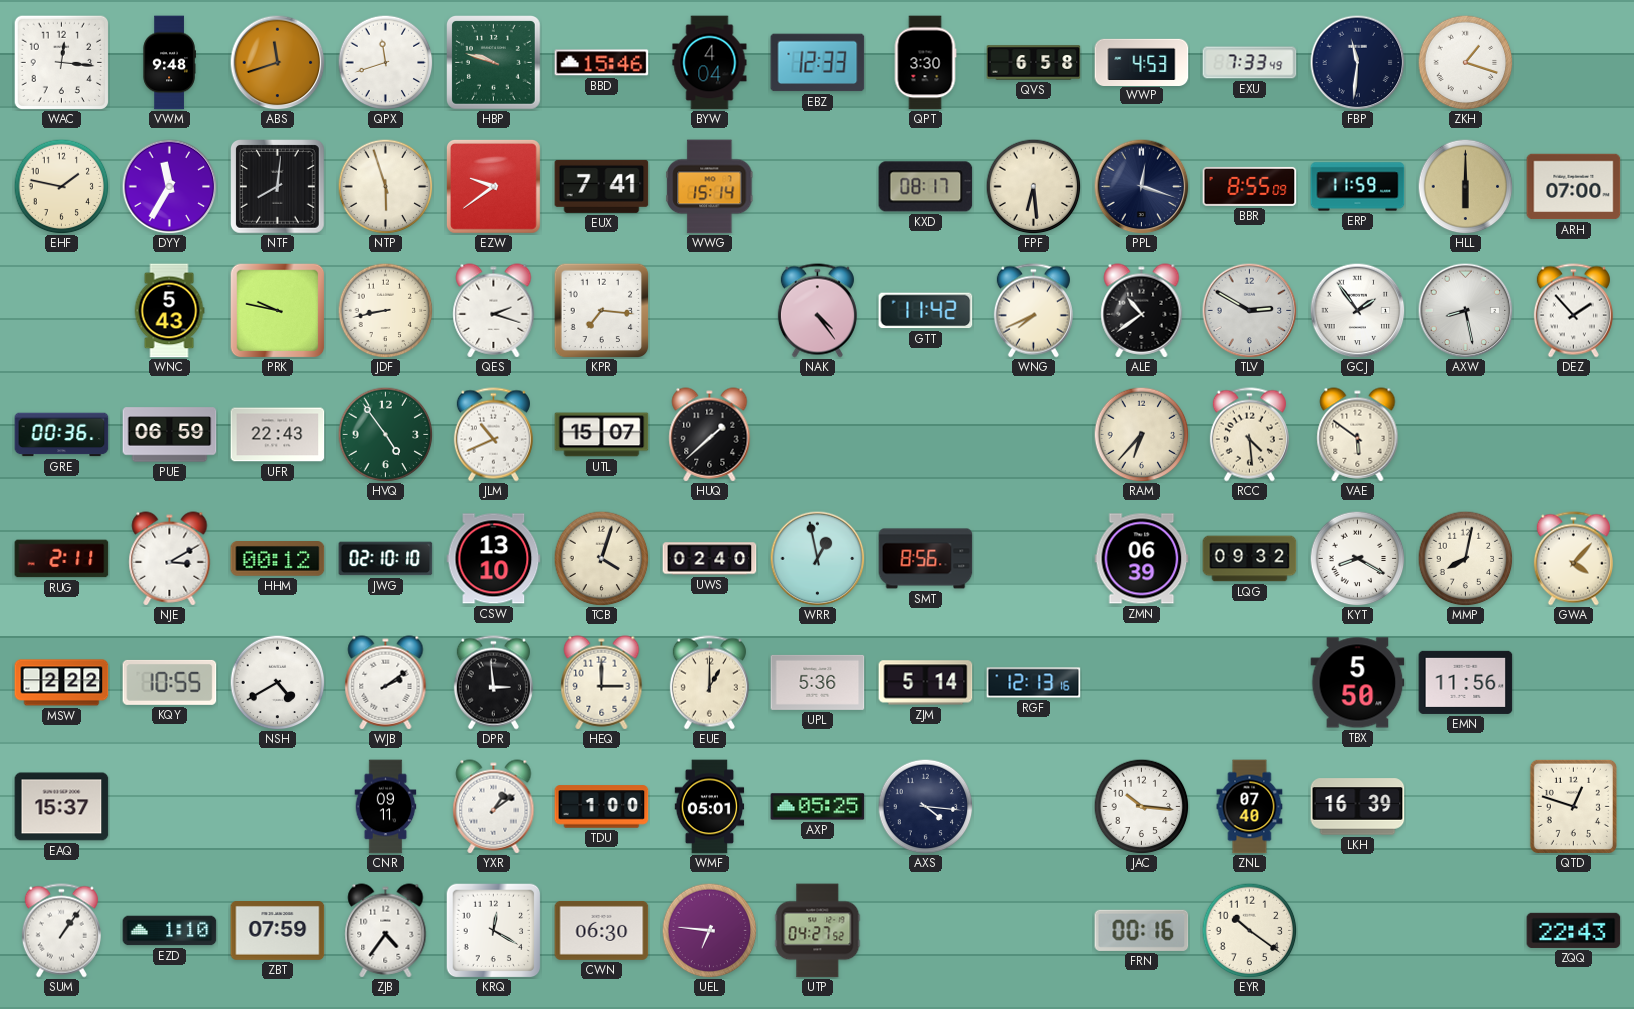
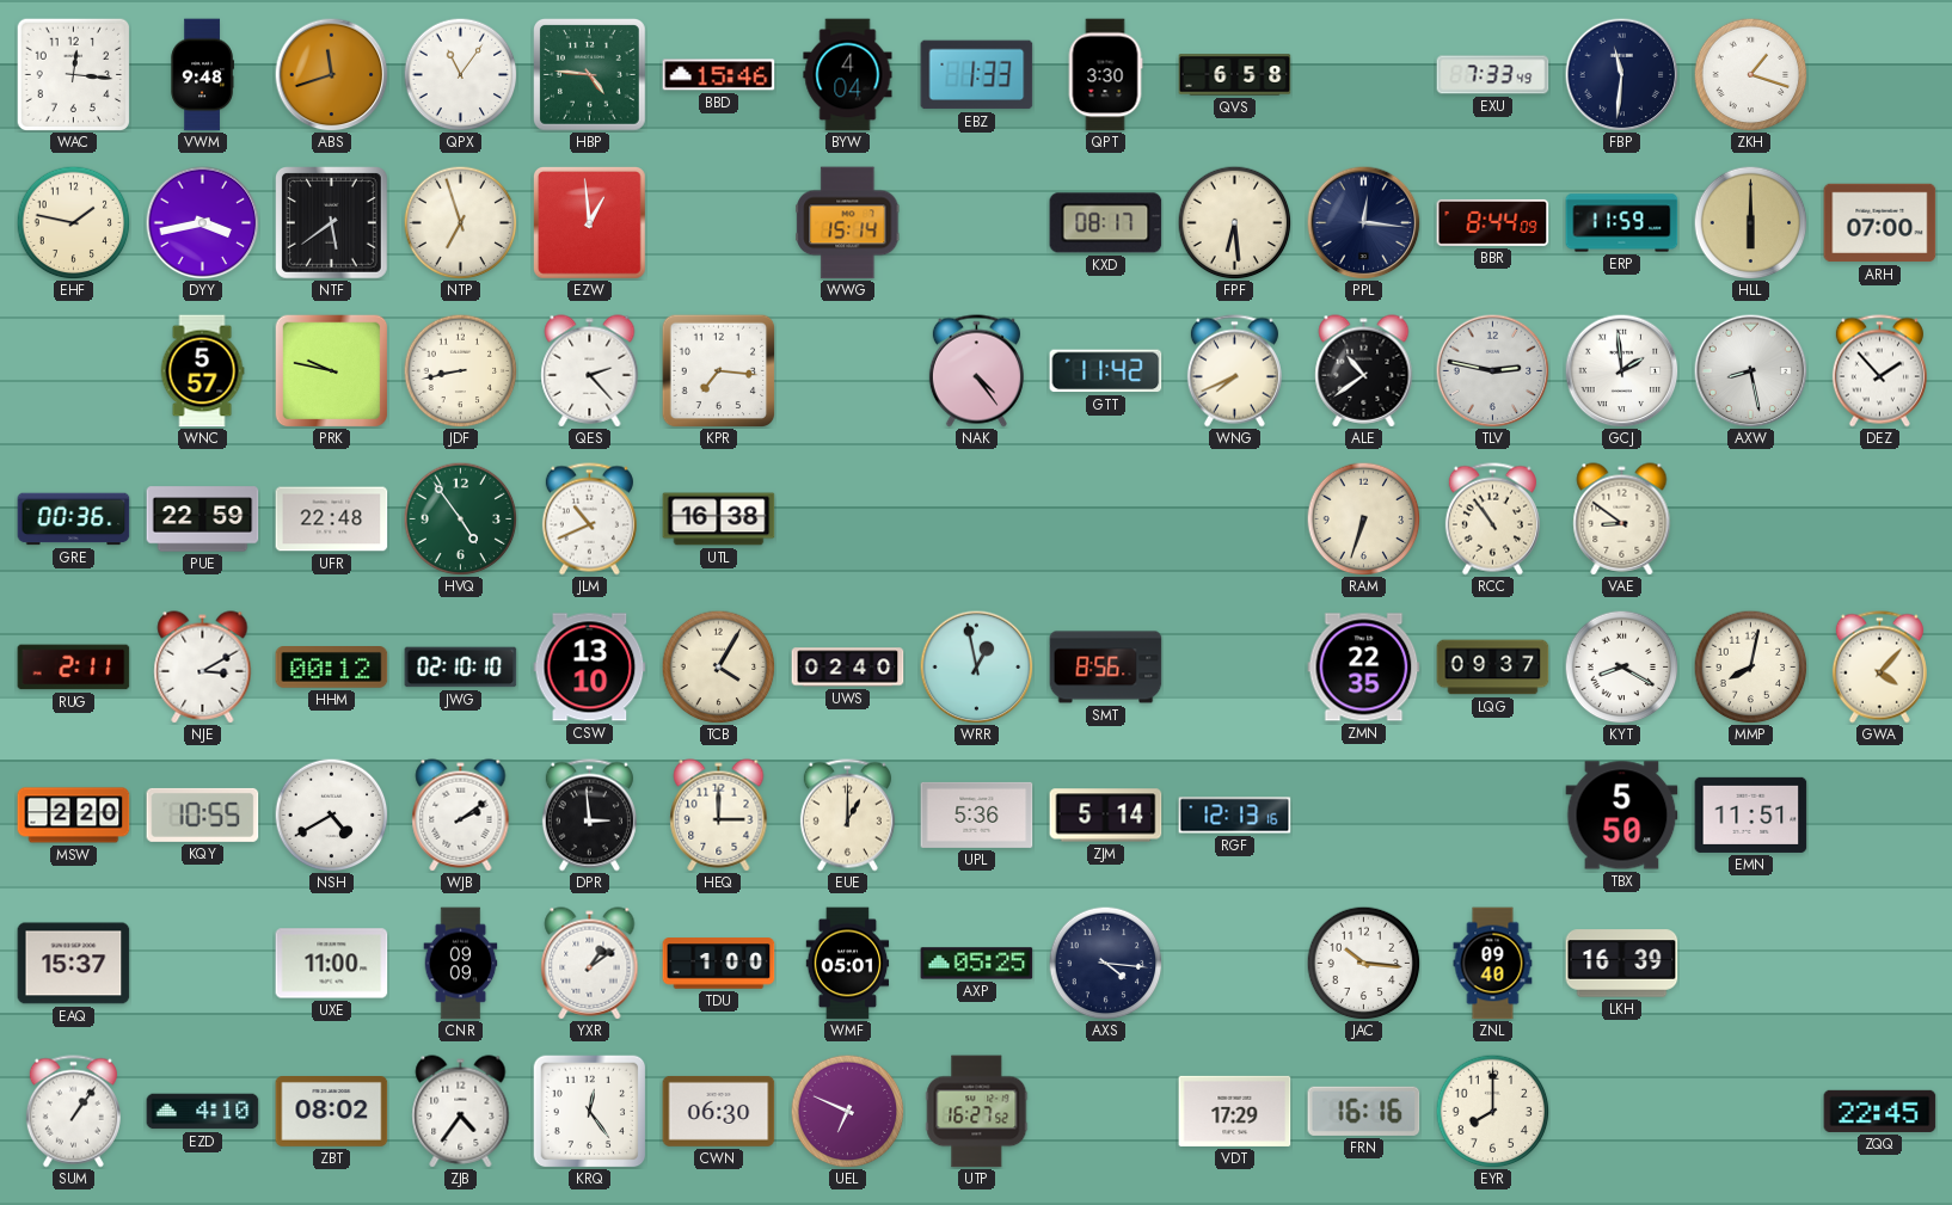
QPX: 11:42 -> 11:06
HBP: 9:48 -> 4:46
EBZ: 12:33 -> 1:33
WWP: 4:53 -> none
DYY: 11:35 -> 3:43
NTF: 8:01 -> 5:39
NTP: 5:57 -> 6:57
EZW: 9:39 -> 12:59
EUX: 7:41 -> none
PPL: 12:18 -> 12:16
BBR: 8:55 -> 8:44
WNC: 5:43 -> 5:57
QES: 2:18 -> 2:23
TLV: 2:50 -> 2:47
GCJ: 1:54 -> 1:59
PUE: 06:59 -> 22:59
UFR: 22:43 -> 22:48
UTL: 15:07 -> 16:38
HUQ: 1:38 -> none
RAM: 6:37 -> 6:33
RCC: 4:29 -> 10:54
VAE: 5:51 -> 8:51
TCB: 4:03 -> 4:05
ZMN: 06:39 -> 22:35
LQG: 09:32 -> 09:37
MSW: 2:22 -> 2:20
EMN: 11:56 -> 11:51
UXE: none -> 11:00
CNR: 09:11 -> 09:09
ZNL: 07:40 -> 09:40
QTD: 12:48 -> none
EZD: 1:10 -> 4:10
ZBT: 07:59 -> 08:02
KRQ: 12:20 -> 12:24
UEL: 6:46 -> 6:49
UTP: 04:27 -> 16:27
VDT: none -> 17:29
FRN: 00:16 -> 16:16
EYR: 10:21 -> 8:00
ZQQ: 22:43 -> 22:45
